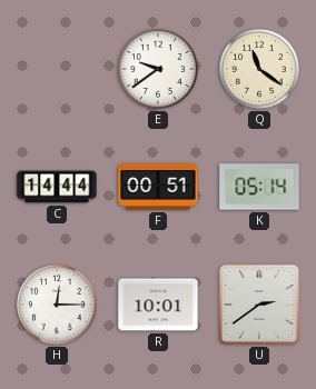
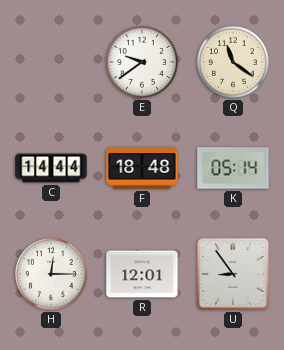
F: 00:51 -> 18:48
R: 10:01 -> 12:01
U: 2:39 -> 8:54
